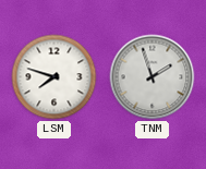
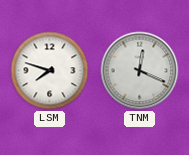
TNM: 1:57 -> 12:19
